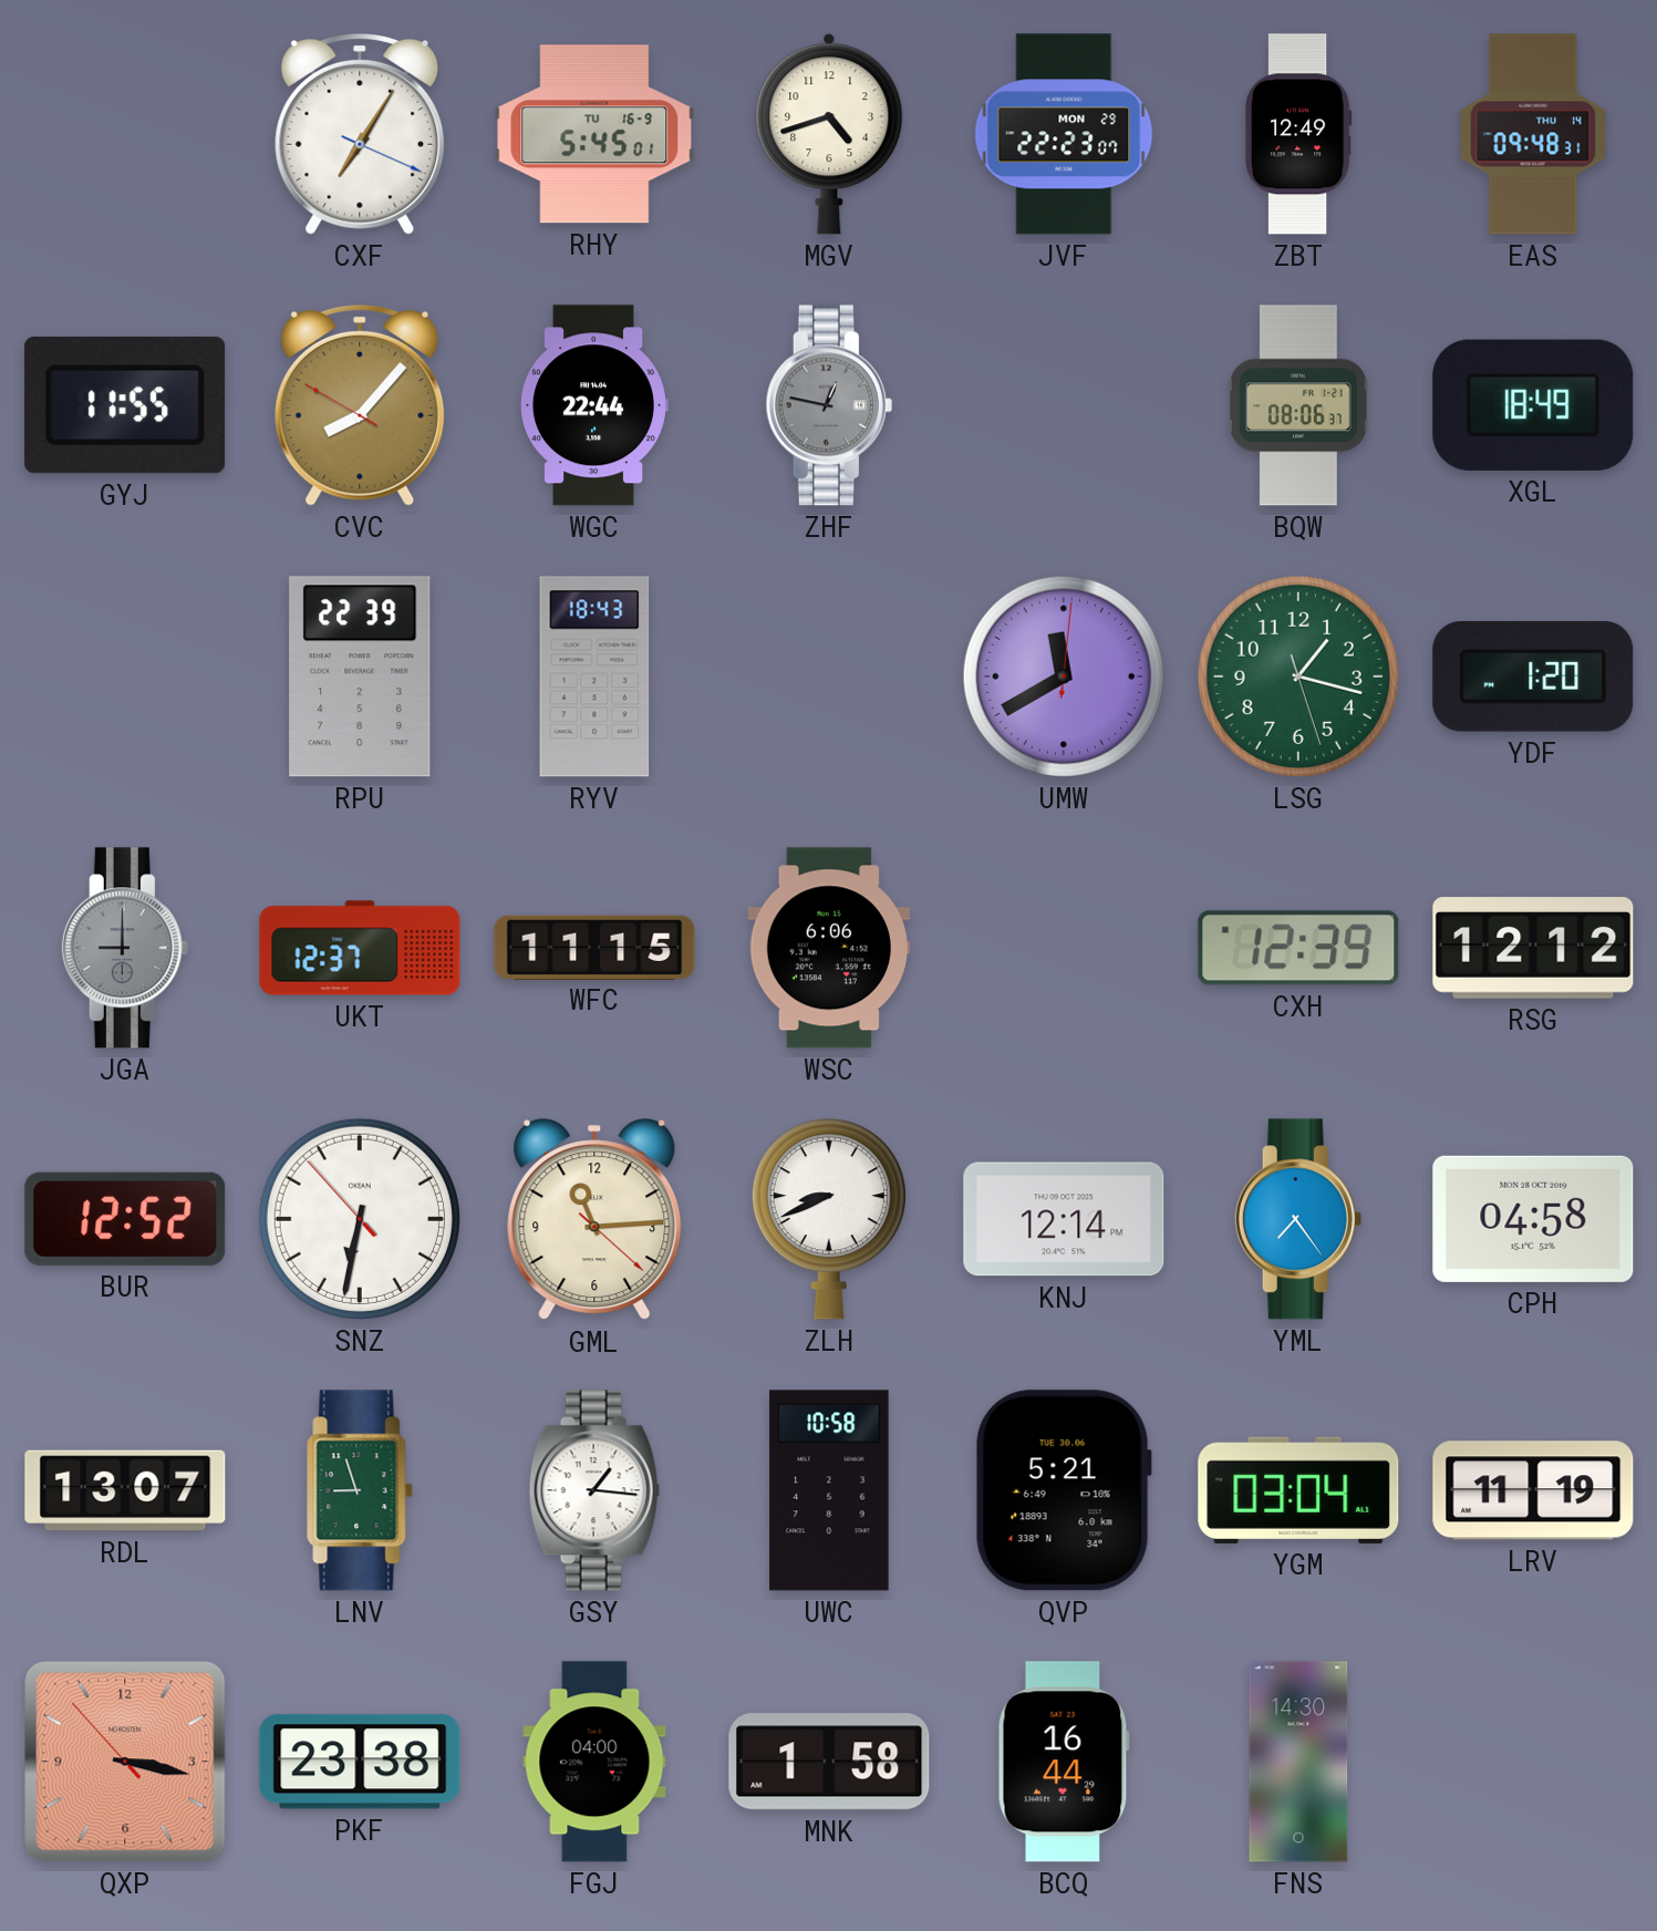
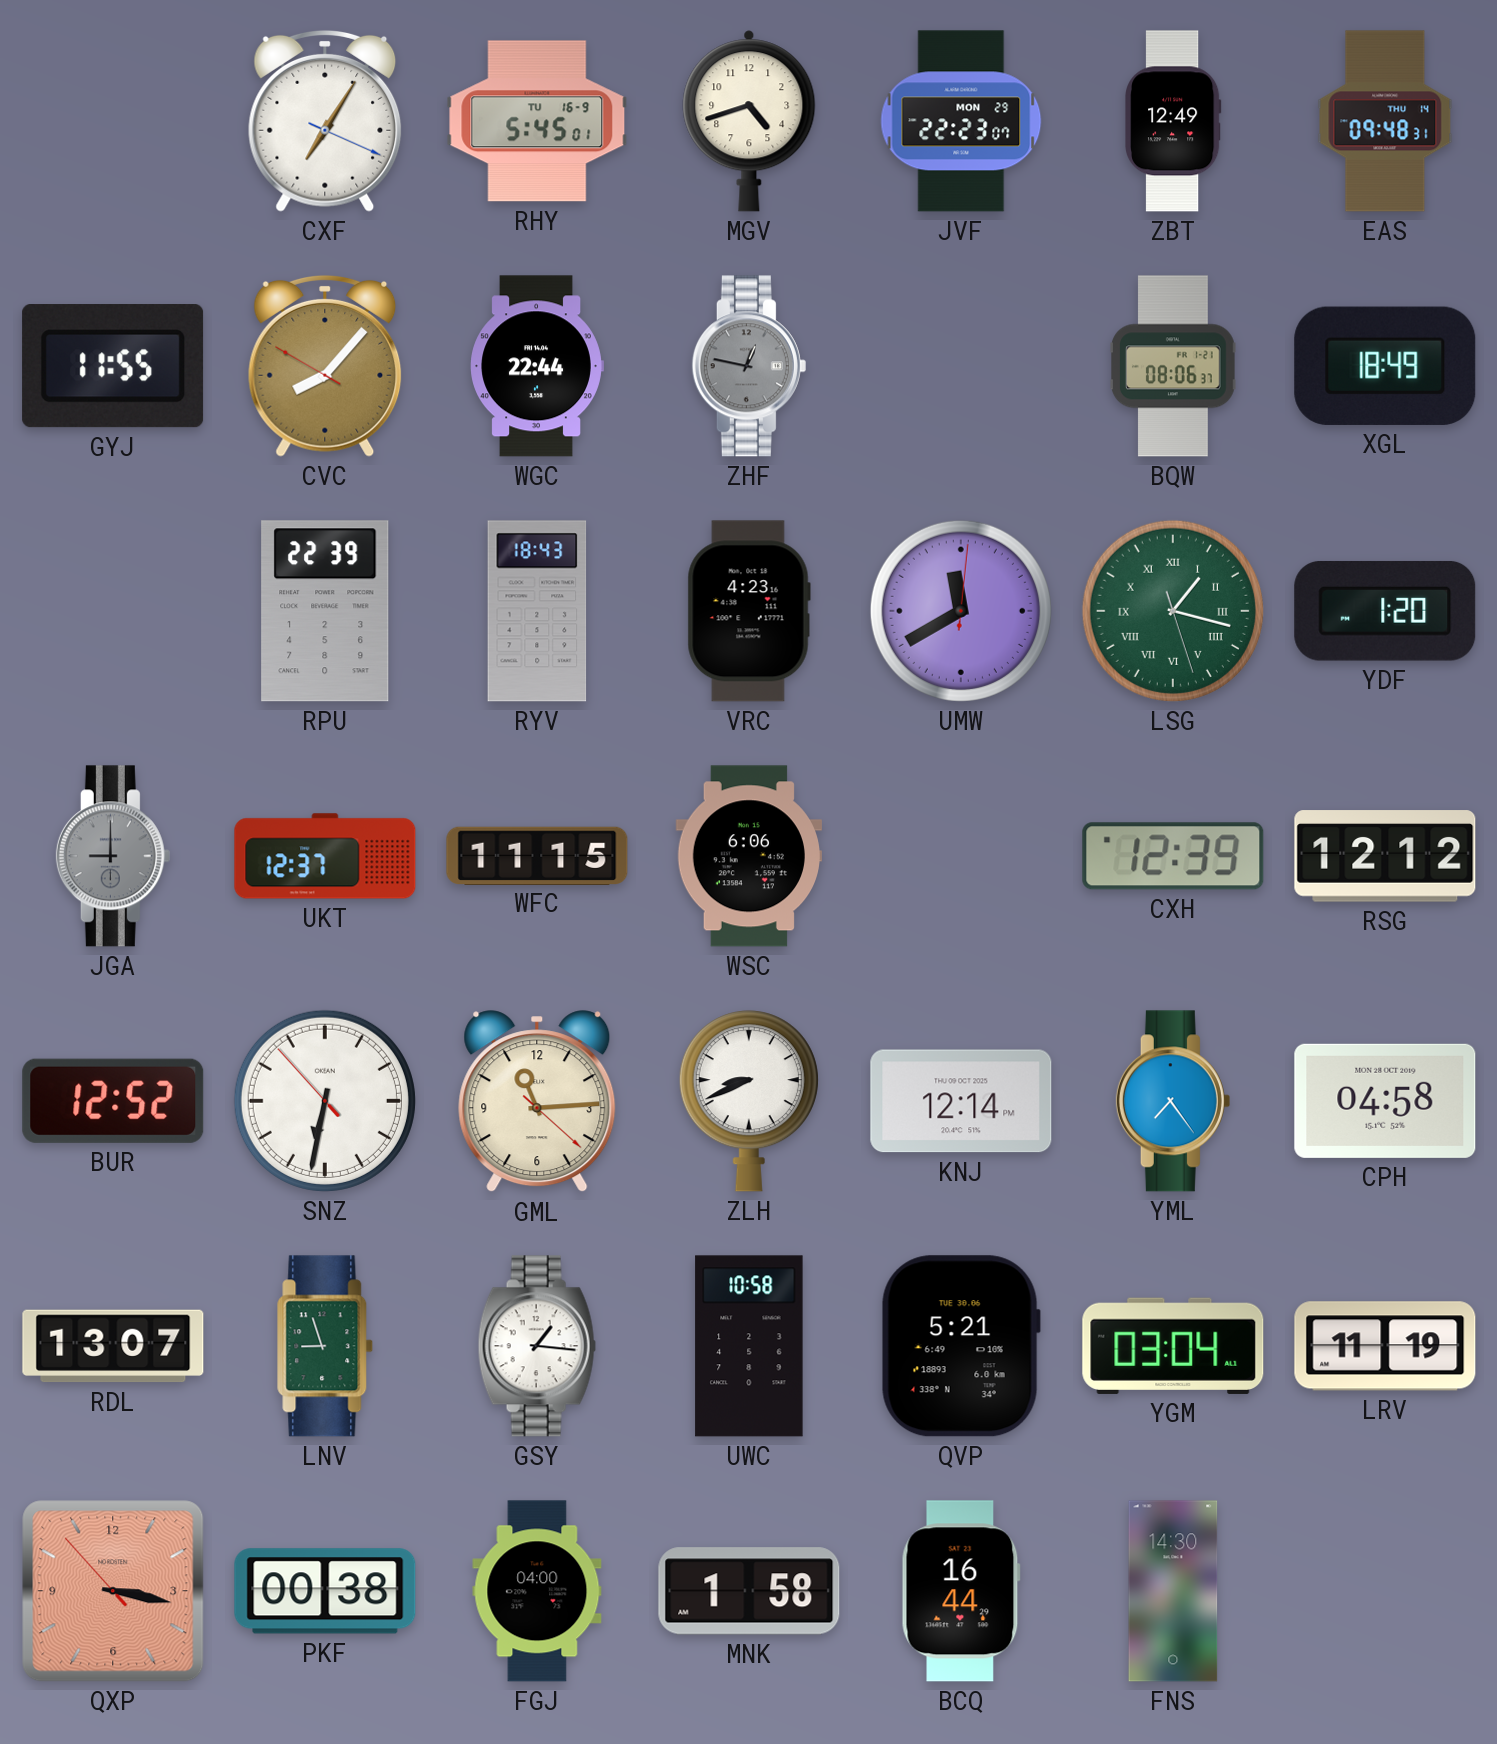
VRC: none -> 4:23
LSG numerals: Arabic -> Roman
PKF: 23:38 -> 00:38
